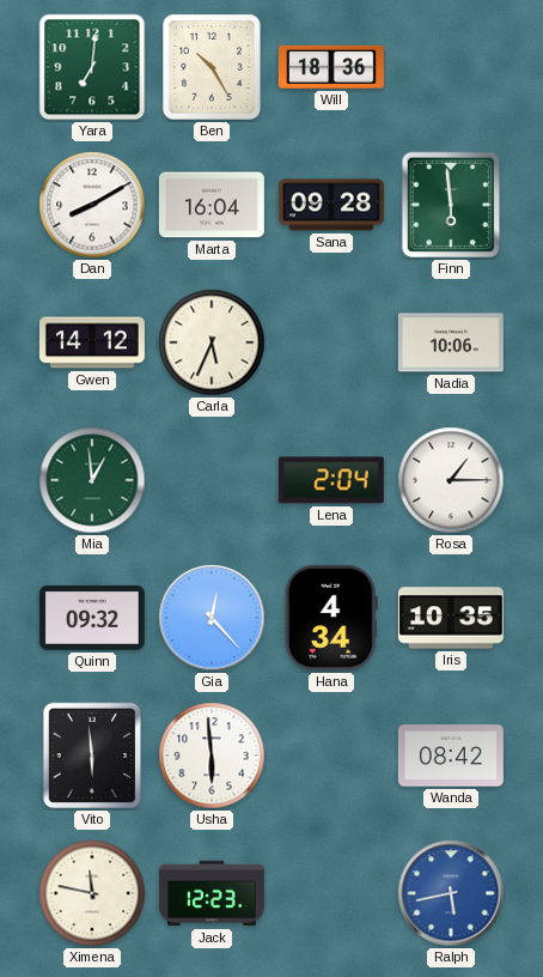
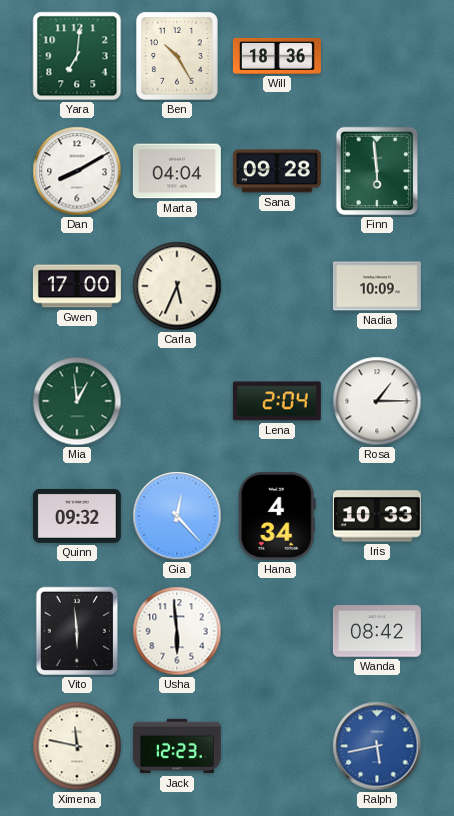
Marta: 16:04 -> 04:04
Gwen: 14:12 -> 17:00
Nadia: 10:06 -> 10:09
Iris: 10:35 -> 10:33
